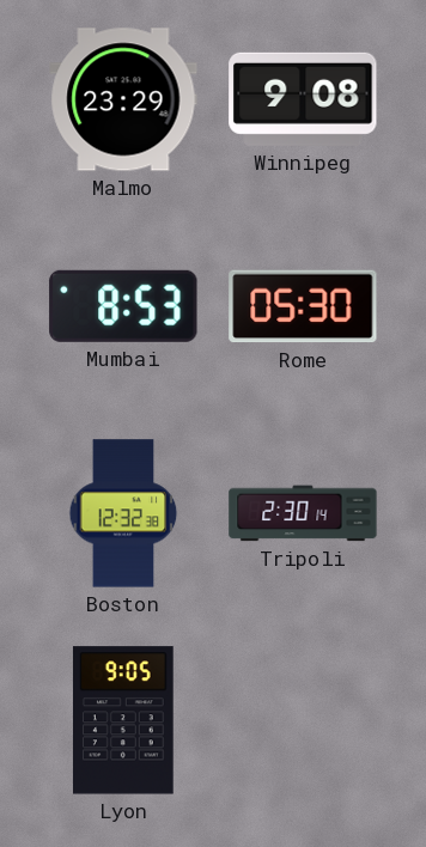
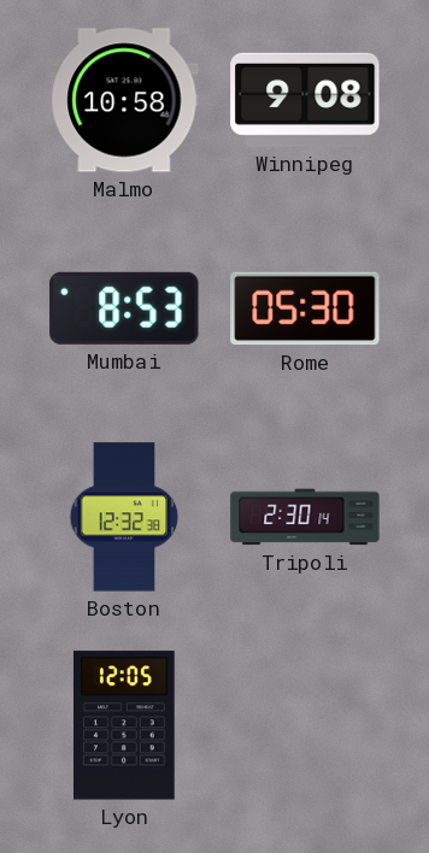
Malmo: 23:29 -> 10:58
Lyon: 9:05 -> 12:05
